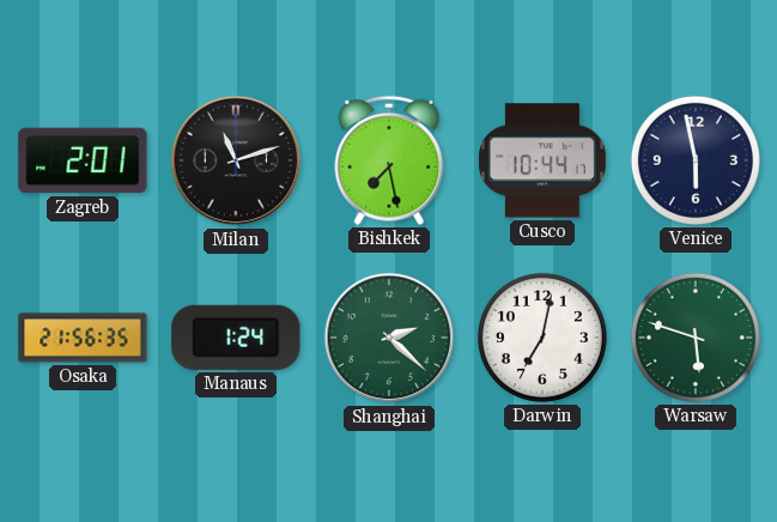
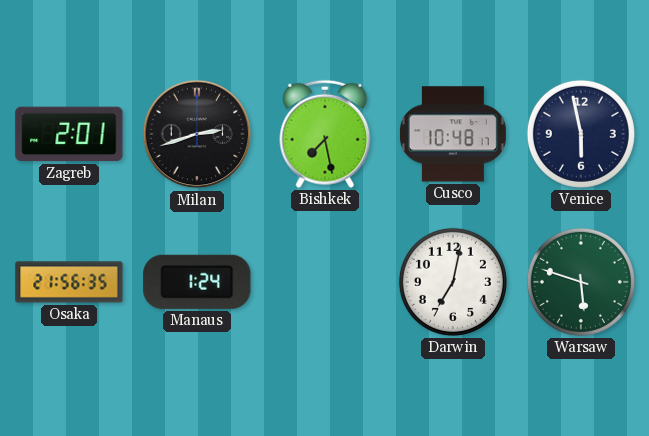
Milan: 11:12 -> 2:42
Cusco: 10:44 -> 10:48
Shanghai: 2:22 -> none
